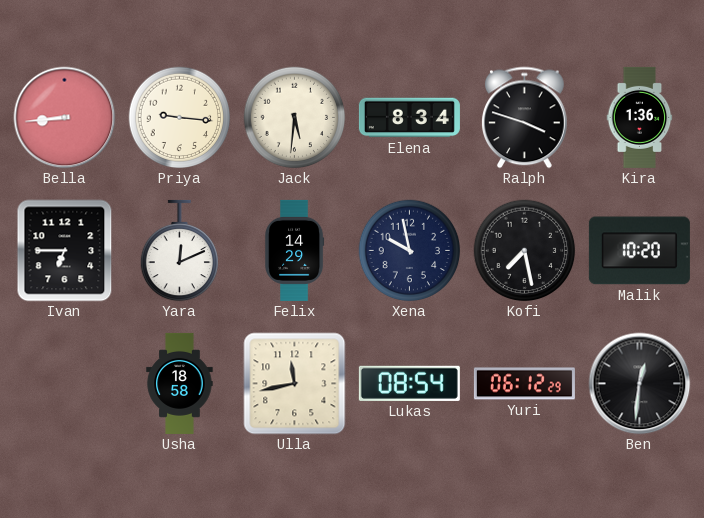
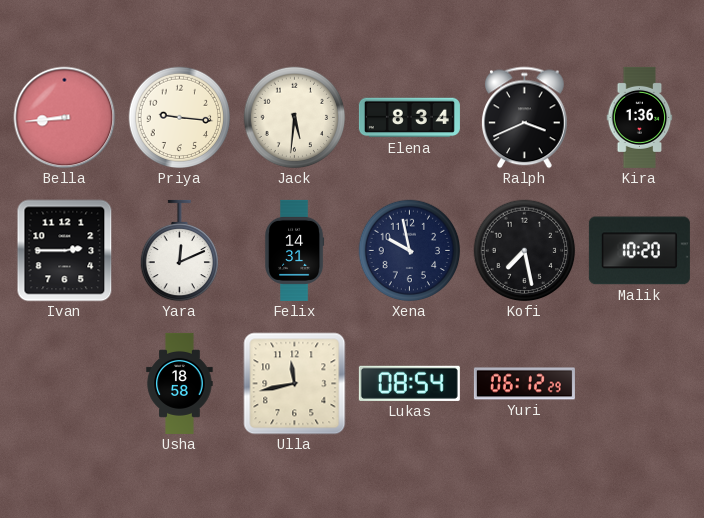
Ralph: 3:48 -> 3:41
Ivan: 6:45 -> 2:45
Felix: 14:29 -> 14:31
Ben: 12:31 -> none
